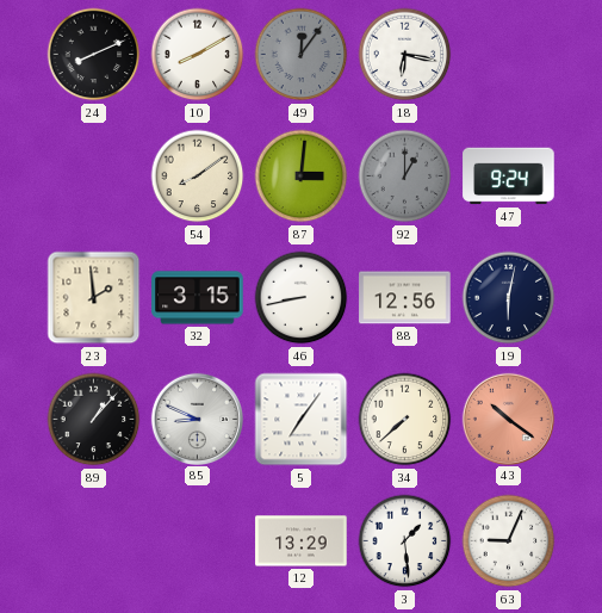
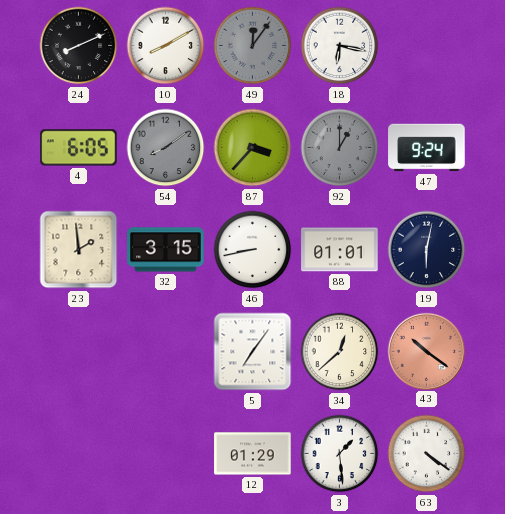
4: none -> 6:05
54 dial: cream -> grey
87: 3:01 -> 3:37
88: 12:56 -> 01:01
89: 1:07 -> none
85: 8:49 -> none
34: 7:38 -> 12:38
12: 13:29 -> 01:29
63: 9:04 -> 4:21
